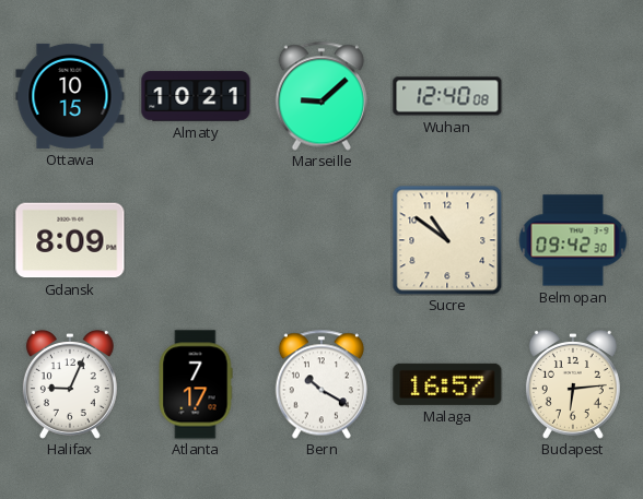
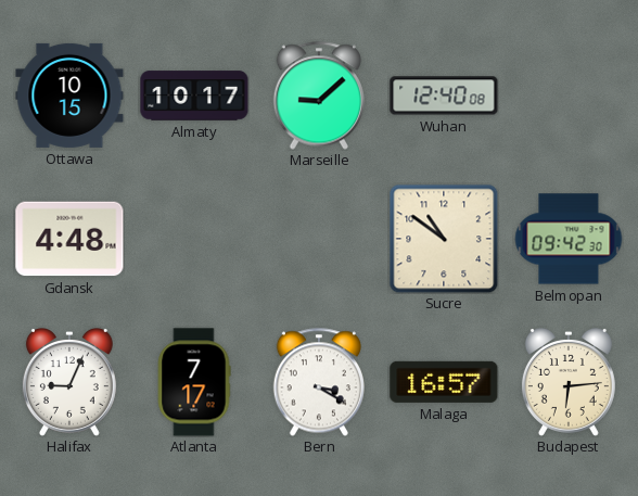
Almaty: 10:21 -> 10:17
Gdansk: 8:09 -> 4:48
Bern: 10:20 -> 3:20
